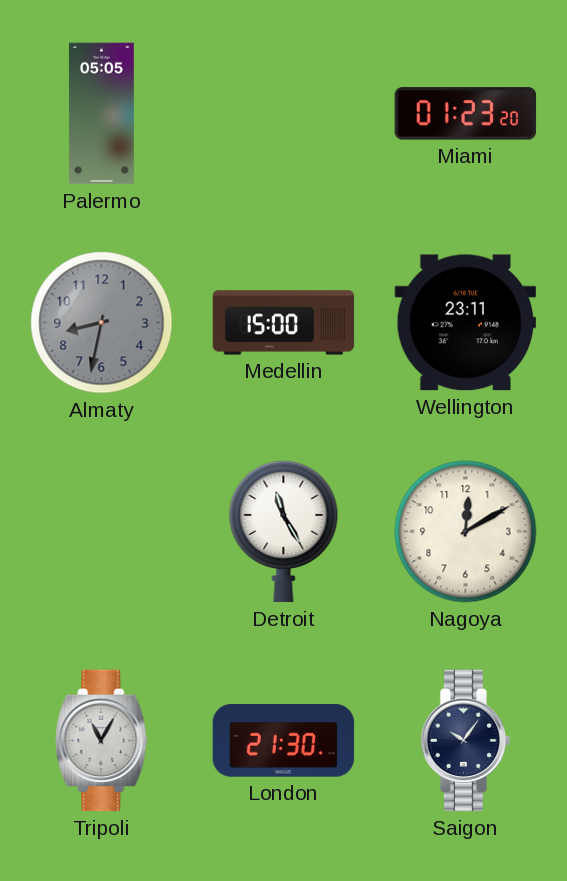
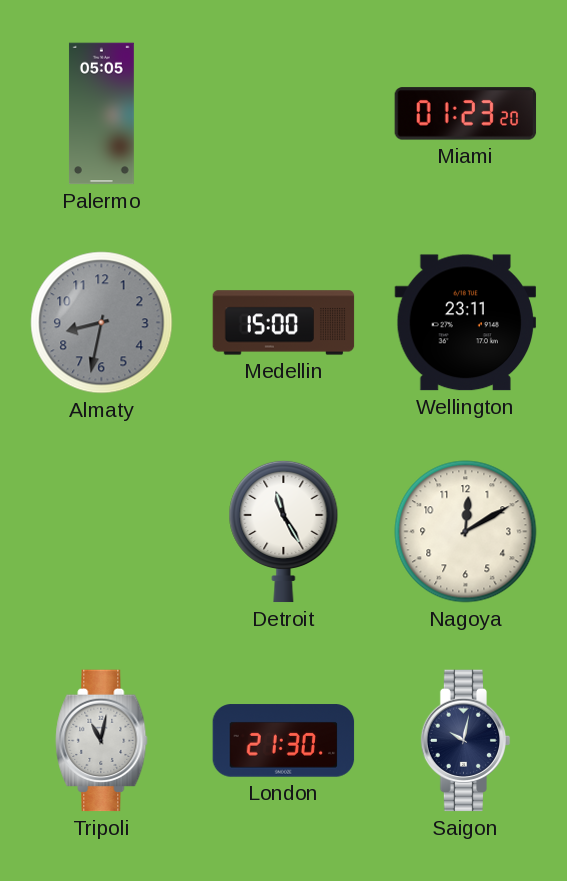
Tripoli: 11:05 -> 11:02
Saigon: 10:06 -> 10:02
